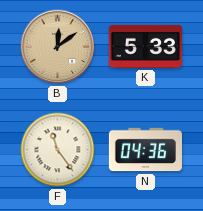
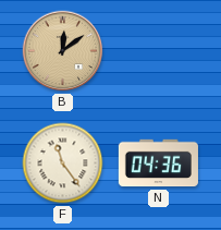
K: 5:33 -> none
